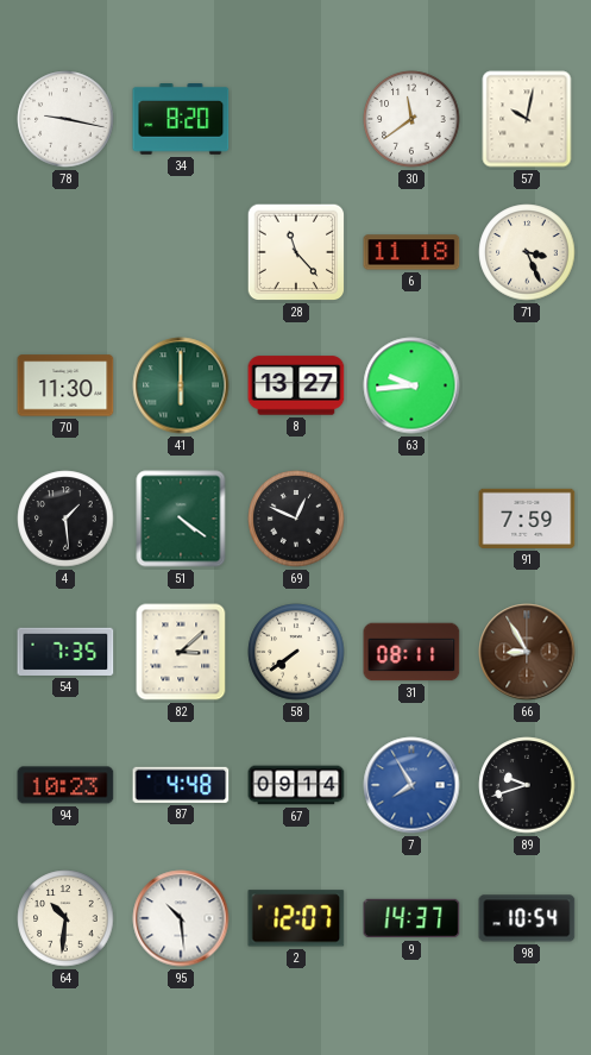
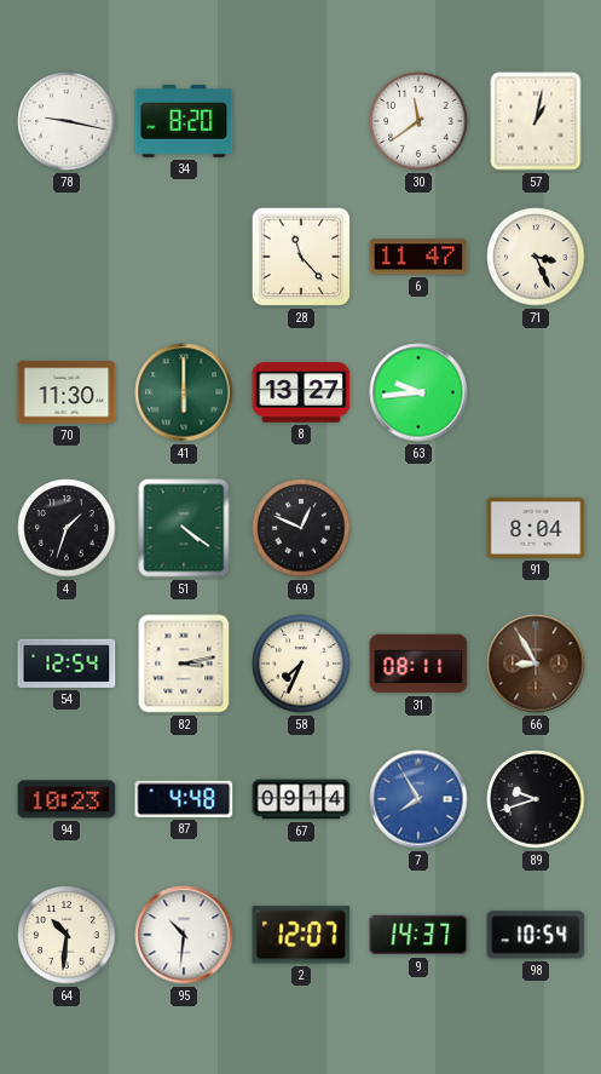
57: 10:02 -> 1:02
6: 11:18 -> 11:47
4: 1:29 -> 1:33
91: 7:59 -> 8:04
54: 7:35 -> 12:54
82: 3:08 -> 3:13
58: 7:39 -> 7:34
95: 10:29 -> 10:31
